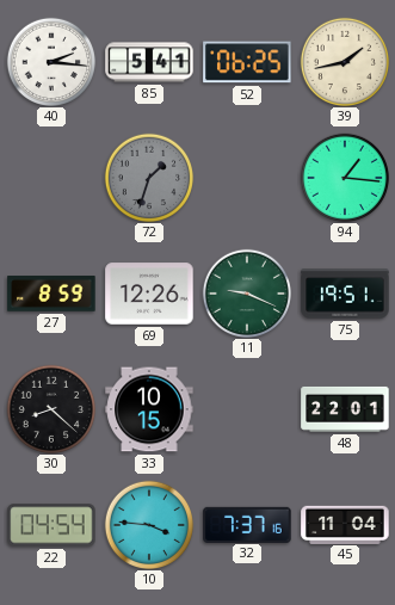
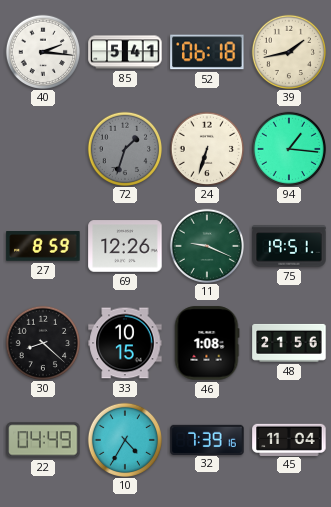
52: 06:25 -> 06:18
24: none -> 6:33
46: none -> 1:08
48: 22:01 -> 21:56
22: 04:54 -> 04:49
10: 3:46 -> 4:35
32: 7:37 -> 7:39
